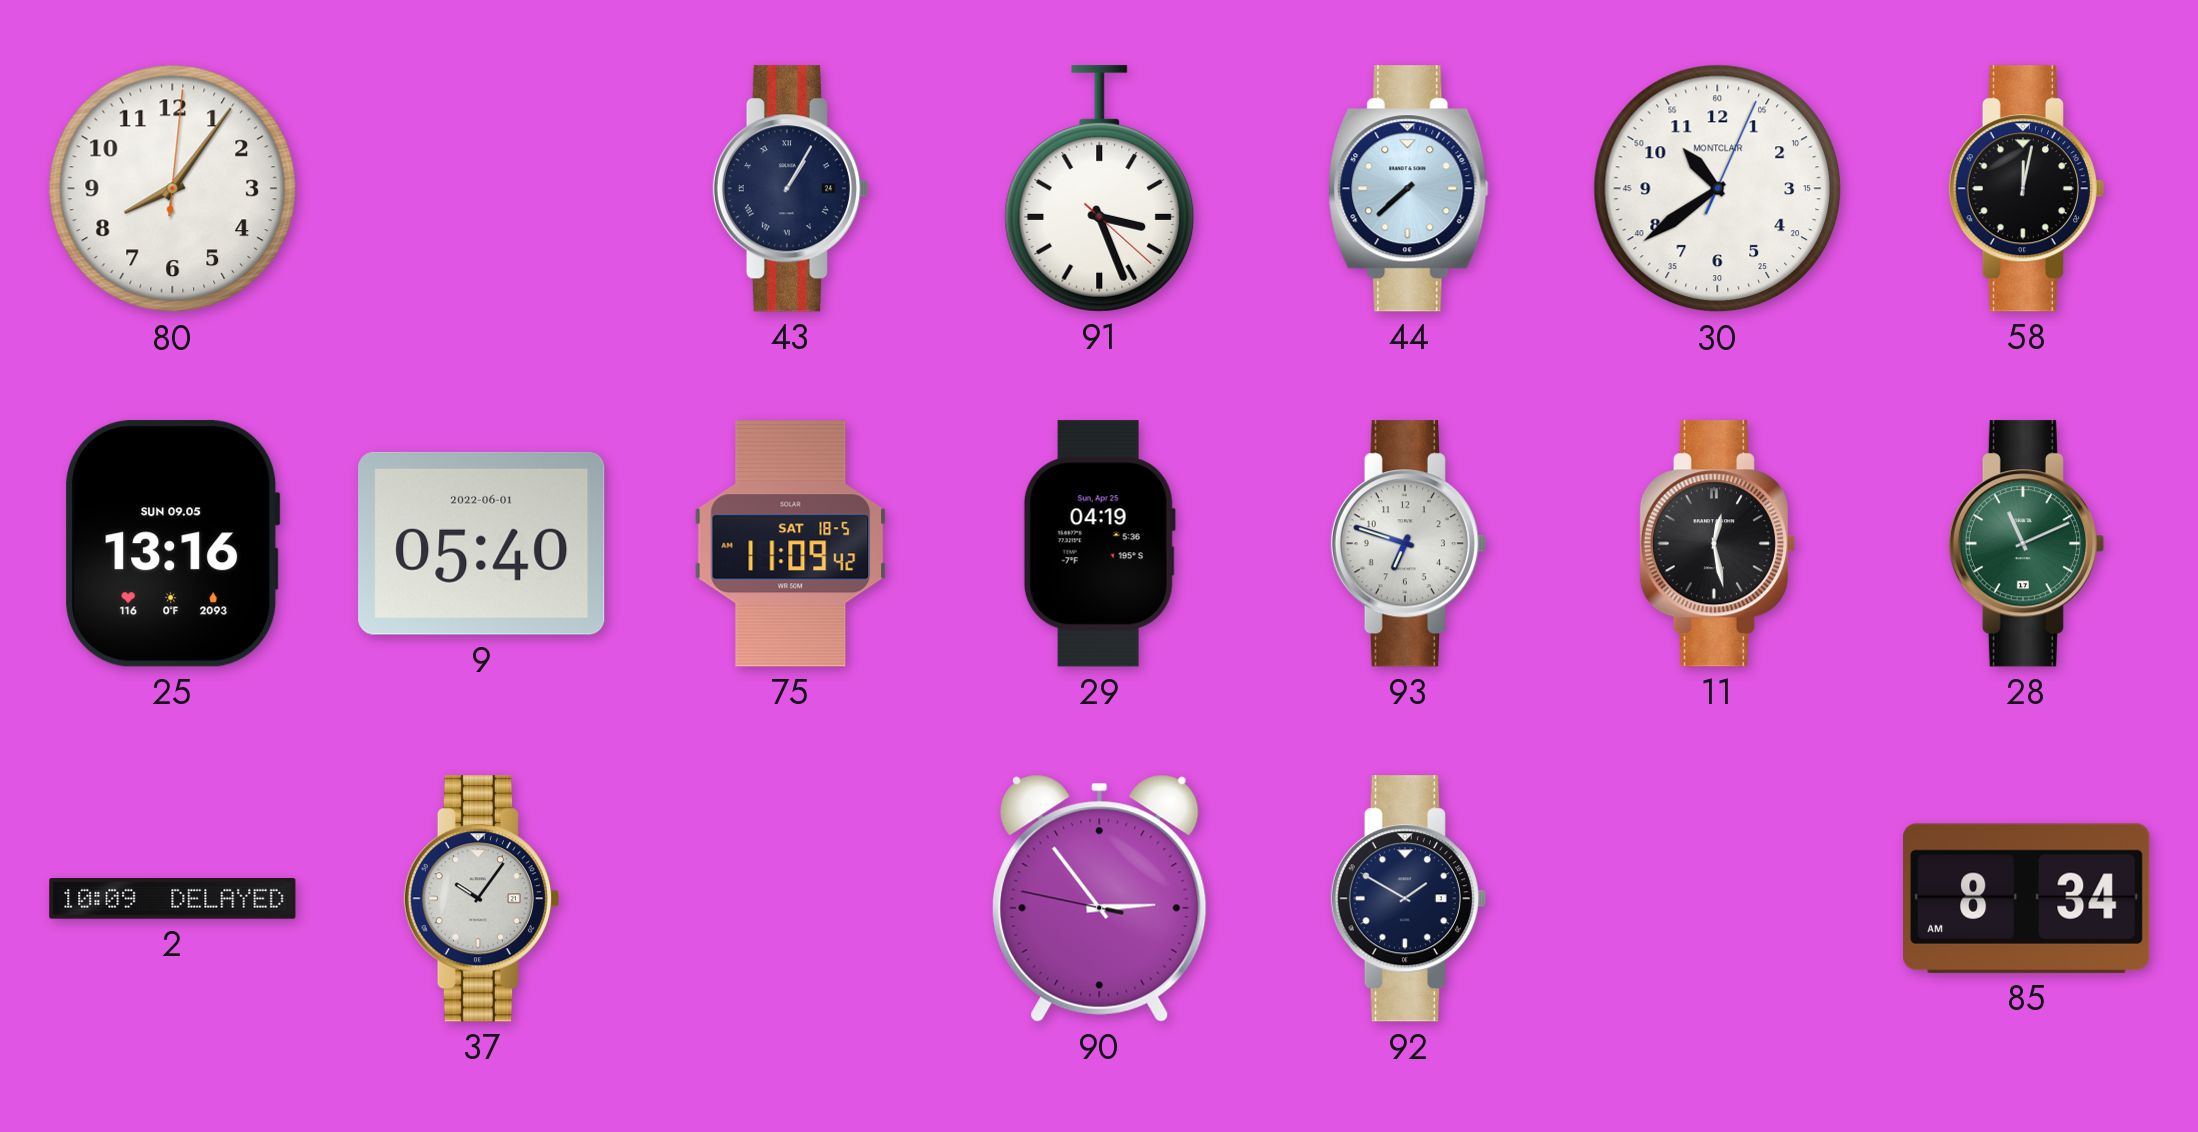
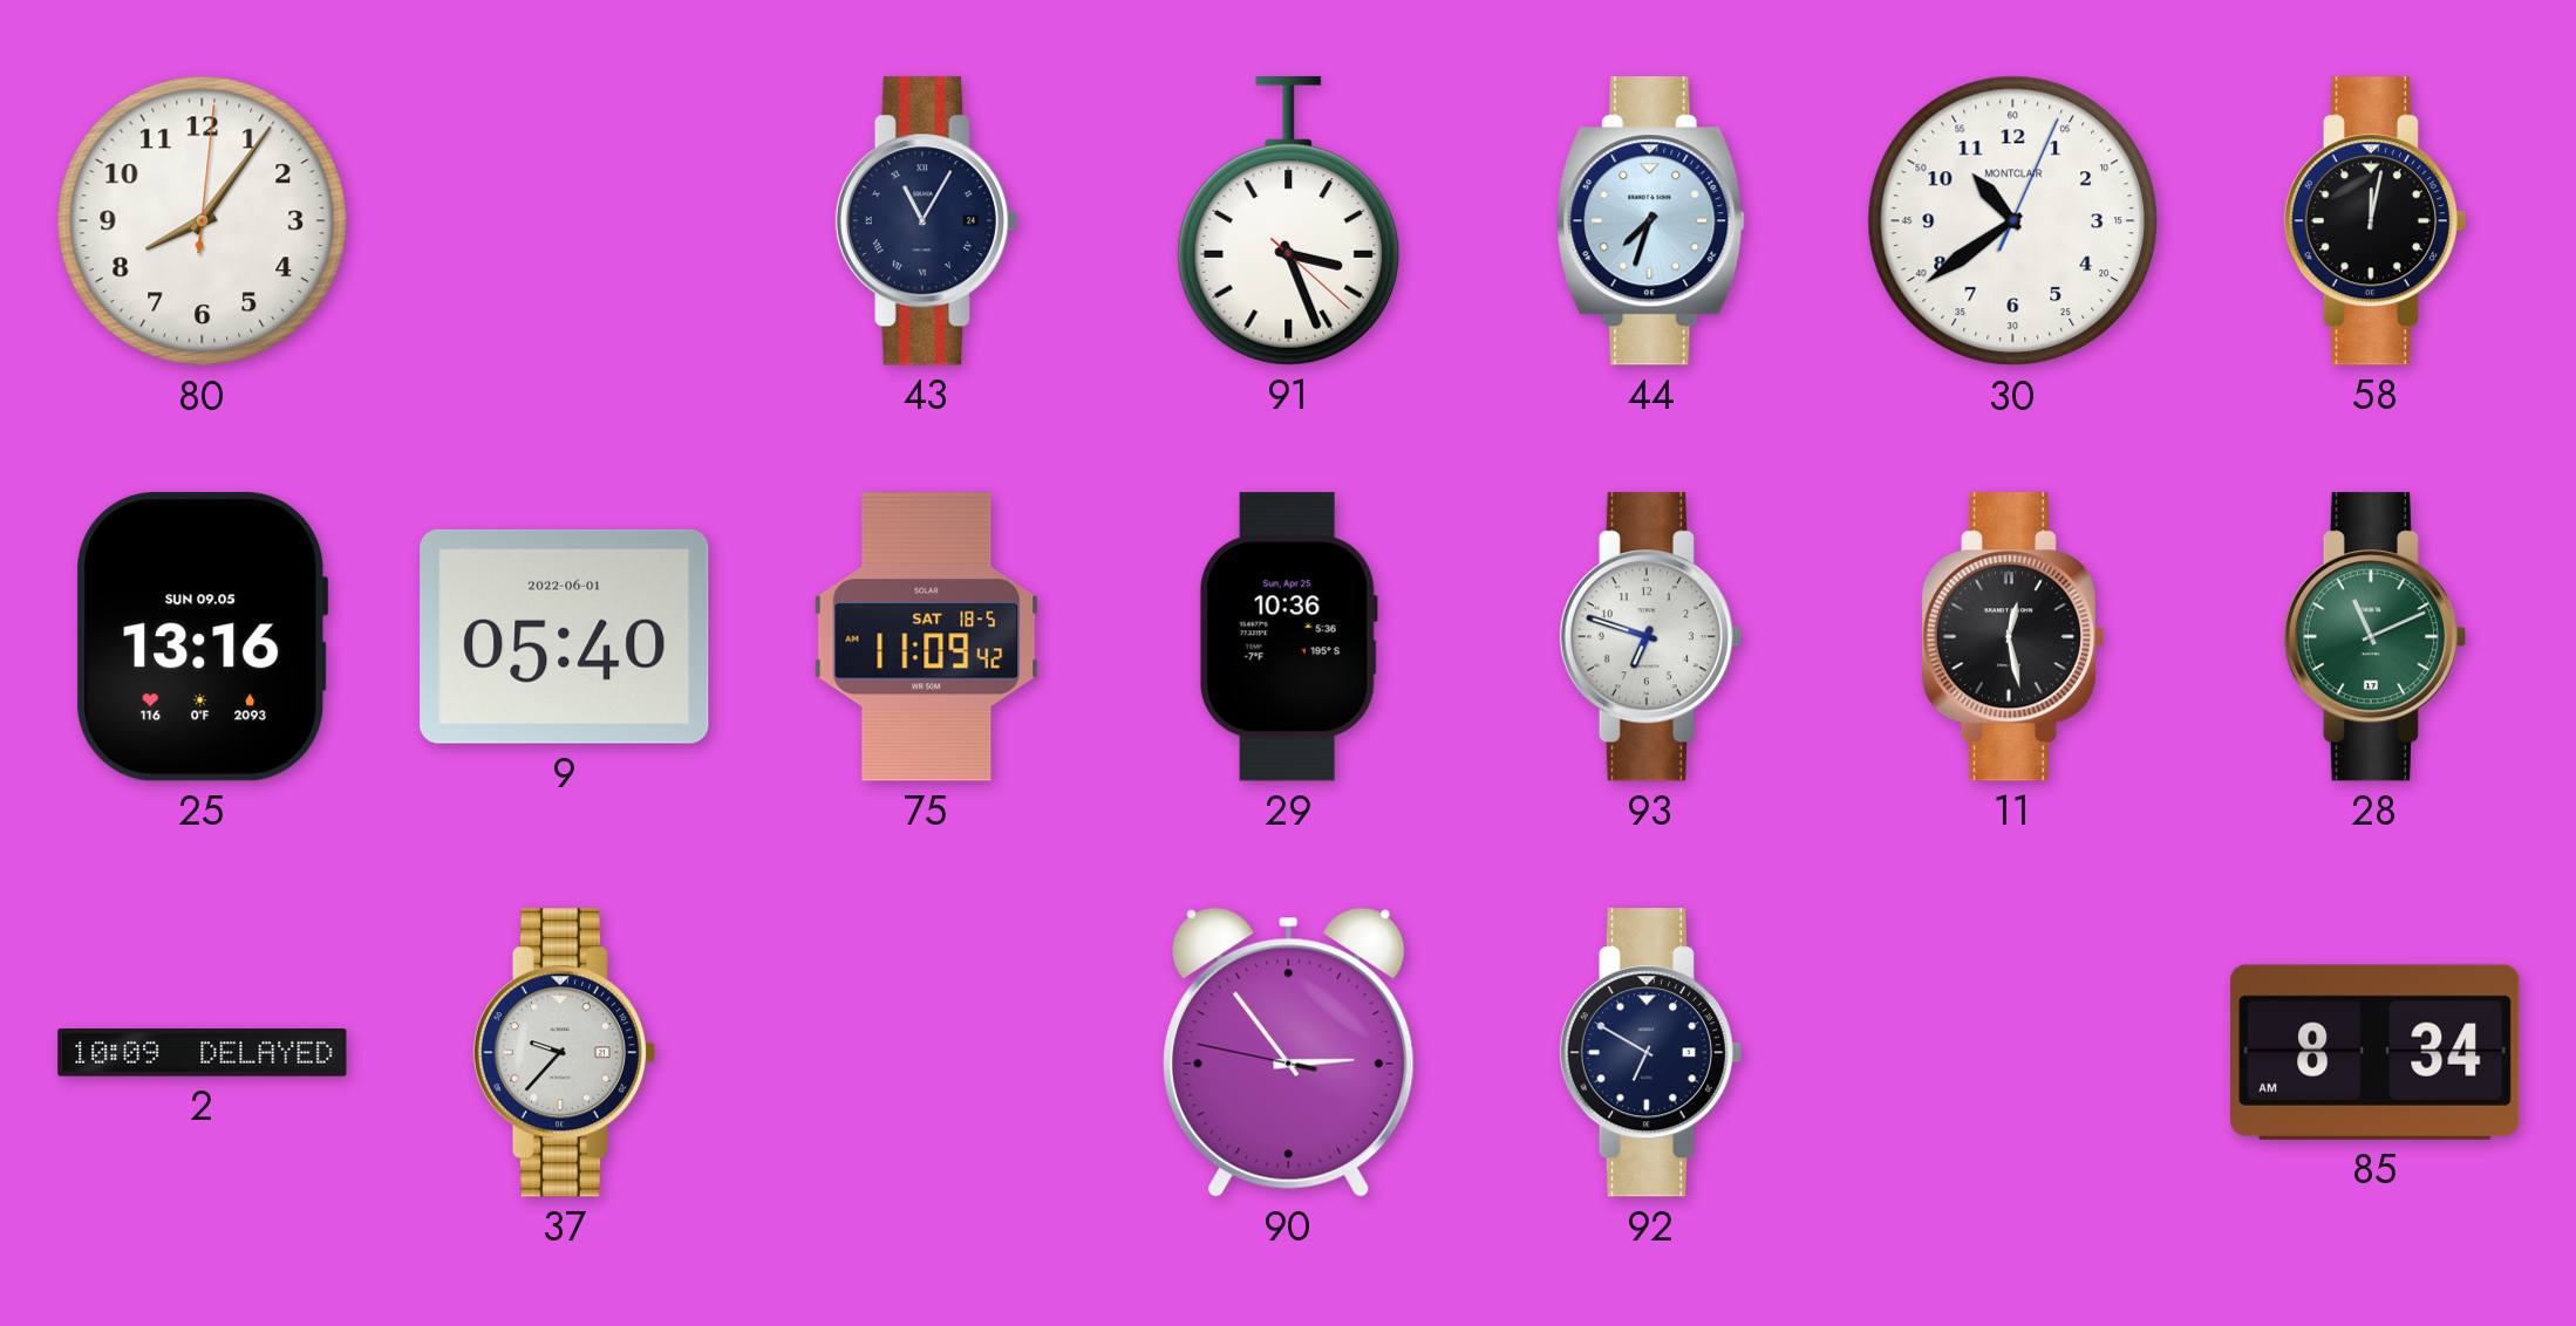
43: 1:05 -> 11:05
44: 7:38 -> 7:33
29: 04:19 -> 10:36
37: 10:06 -> 9:37
92: 1:50 -> 6:50
